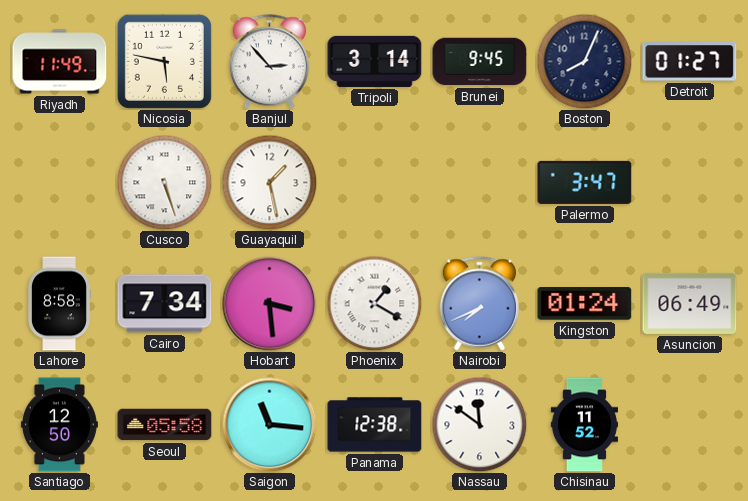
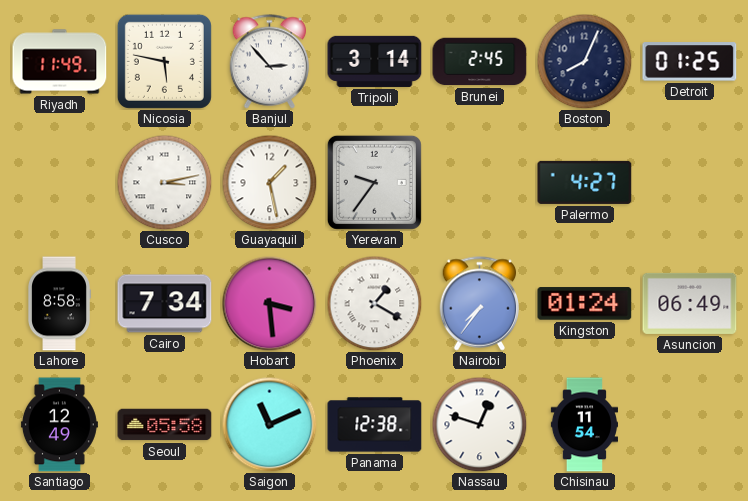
Brunei: 9:45 -> 2:45
Detroit: 01:27 -> 01:25
Cusco: 5:27 -> 3:13
Yerevan: none -> 9:36
Palermo: 3:47 -> 4:27
Nairobi: 7:41 -> 7:36
Santiago: 12:50 -> 12:49
Saigon: 11:16 -> 11:11
Nassau: 11:51 -> 12:48
Chisinau: 11:52 -> 11:54
